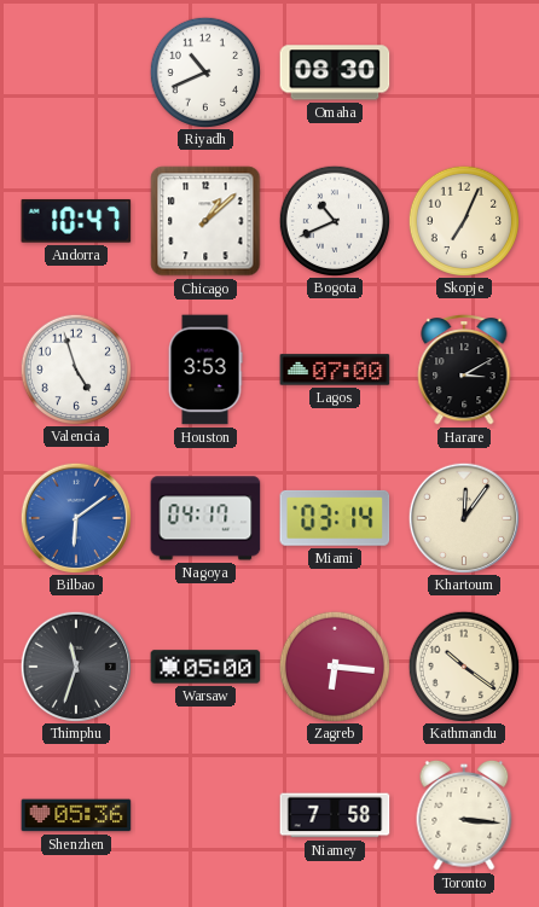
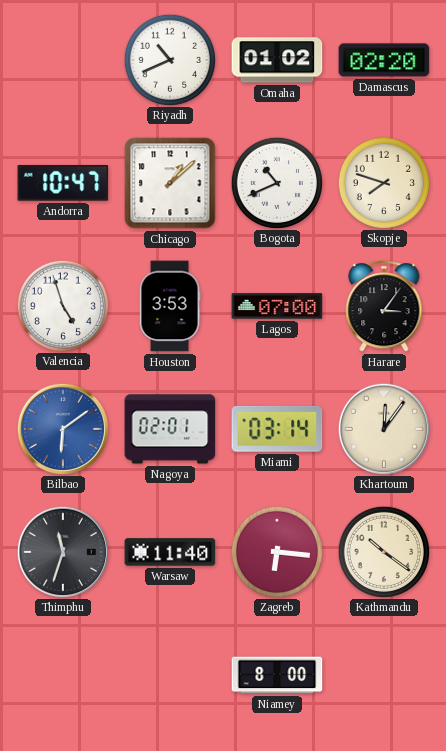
Omaha: 08:30 -> 01:02
Damascus: none -> 02:20
Skopje: 7:04 -> 7:48
Harare: 3:10 -> 3:06
Nagoya: 04:17 -> 02:01
Warsaw: 05:00 -> 11:40
Shenzhen: 05:36 -> none
Niamey: 7:58 -> 8:00
Toronto: 3:16 -> none
